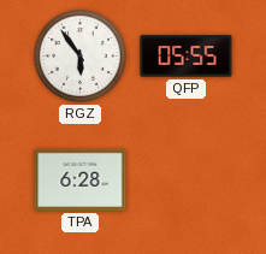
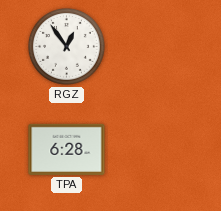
RGZ: 5:54 -> 12:54
QFP: 05:55 -> none
